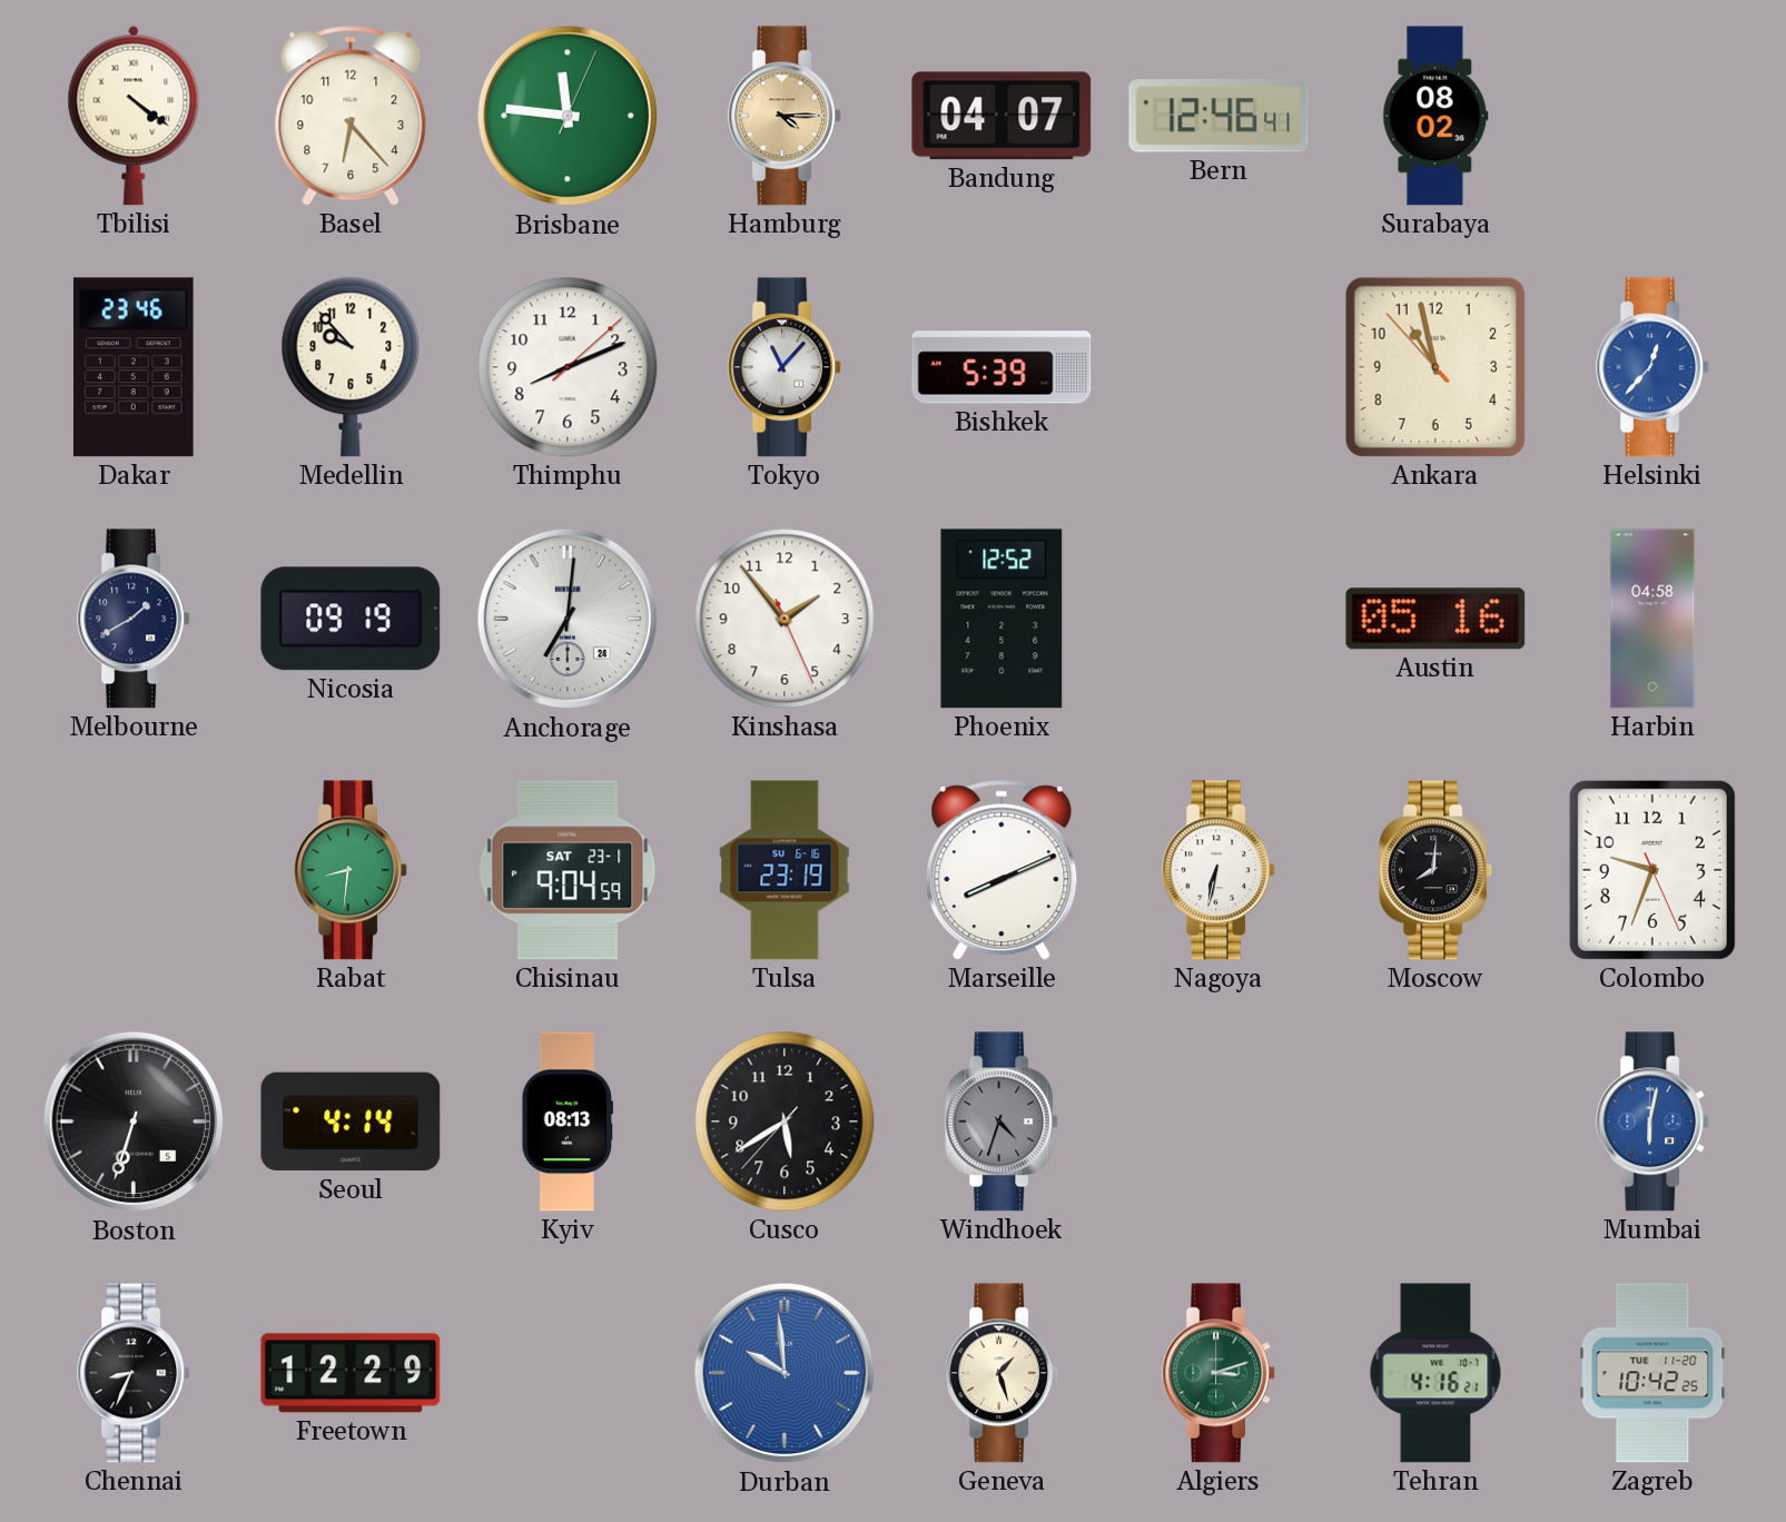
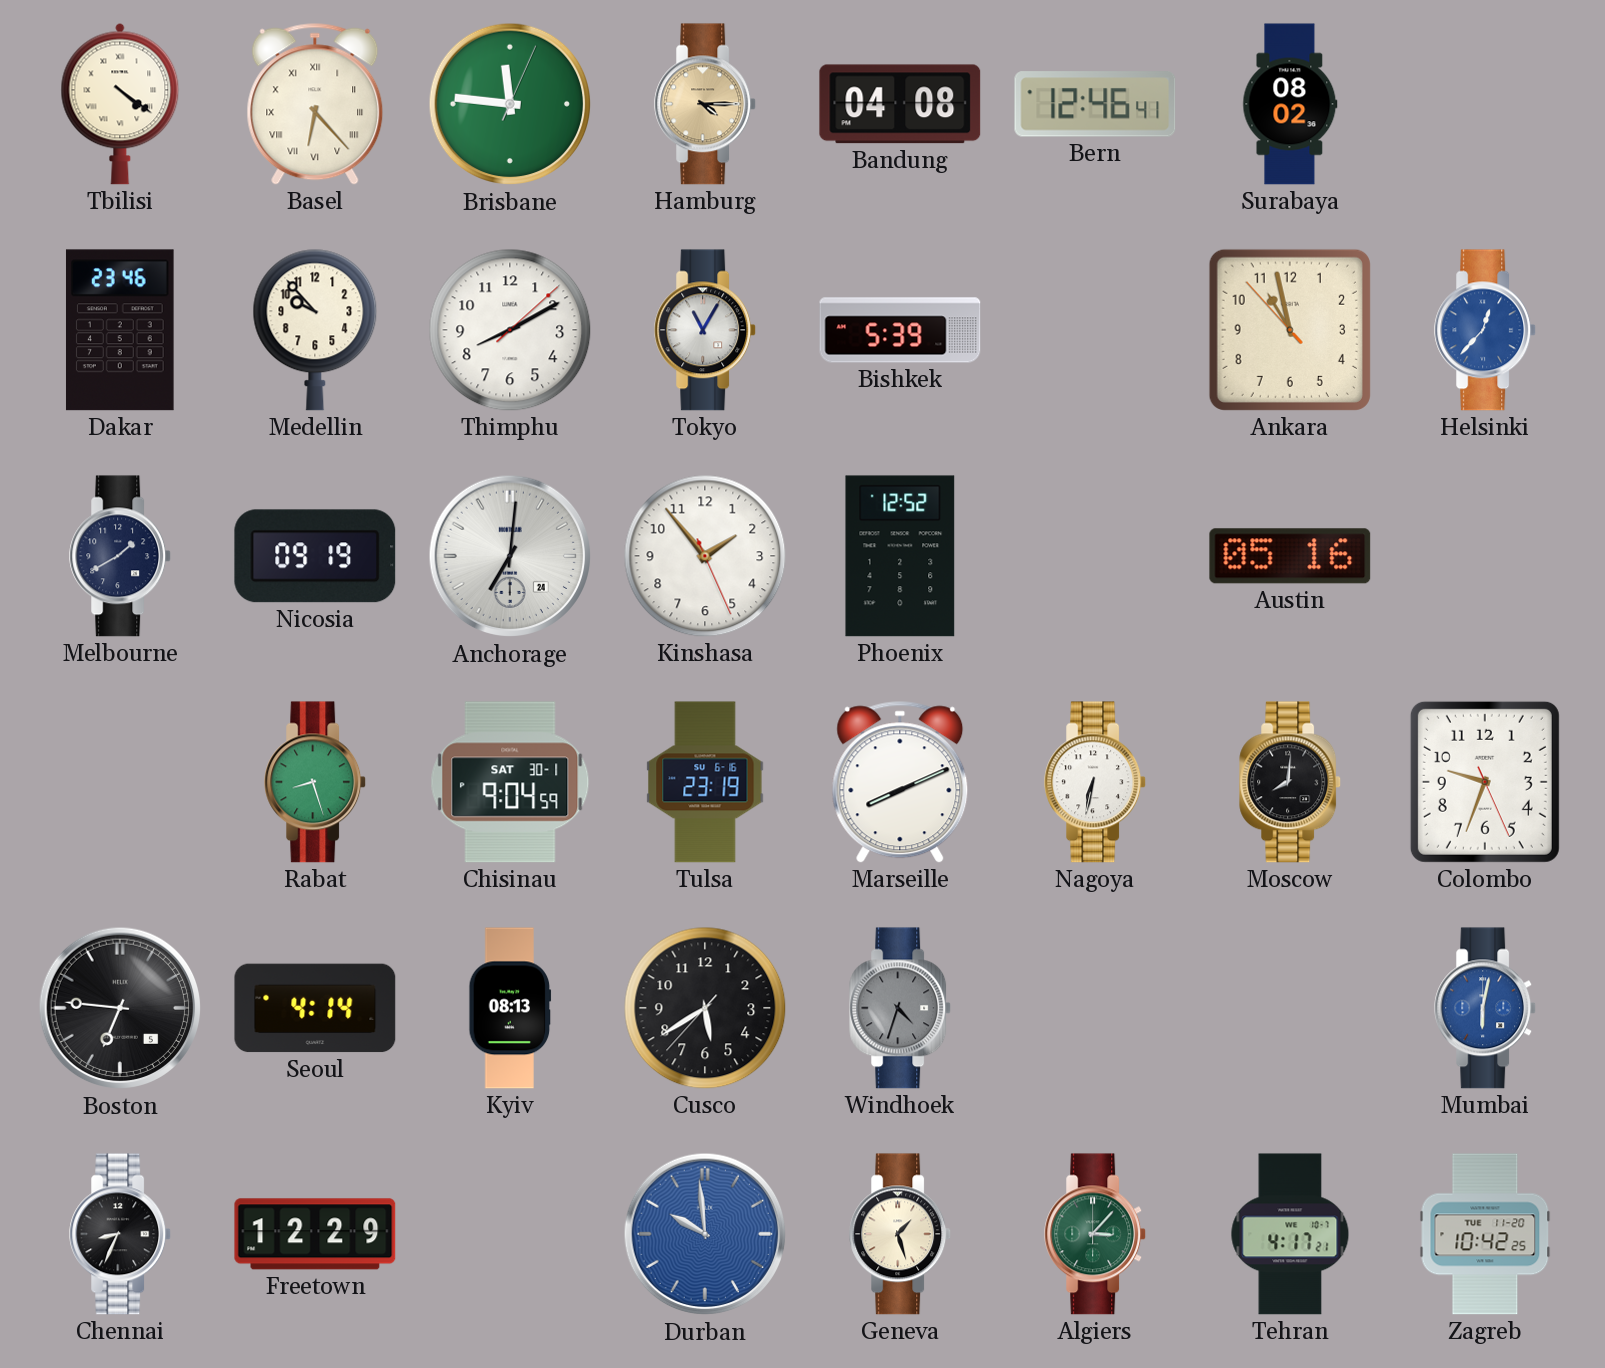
Basel numerals: Arabic -> Roman
Bandung: 04:07 -> 04:08
Thimphu: 8:11 -> 8:10
Tokyo: 11:07 -> 11:05
Harbin: 04:58 -> none
Rabat: 8:31 -> 8:27
Chisinau date: SAT 23-1 -> SAT 30-1
Boston: 6:33 -> 6:46
Algiers: 3:12 -> 3:07
Tehran: 4:16 -> 4:17
